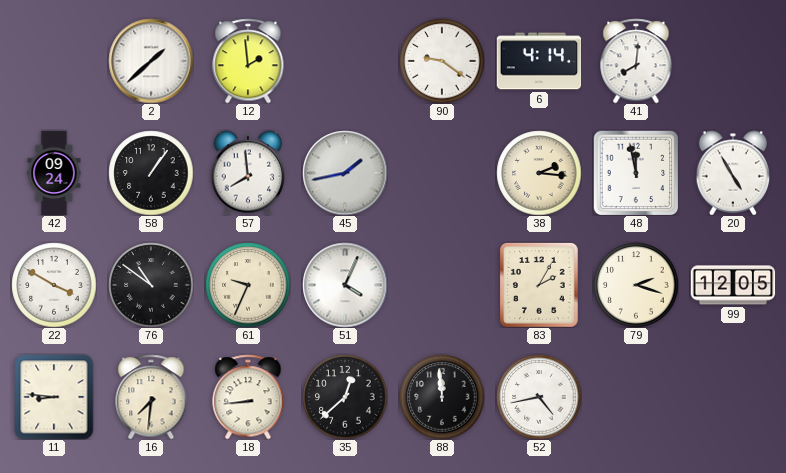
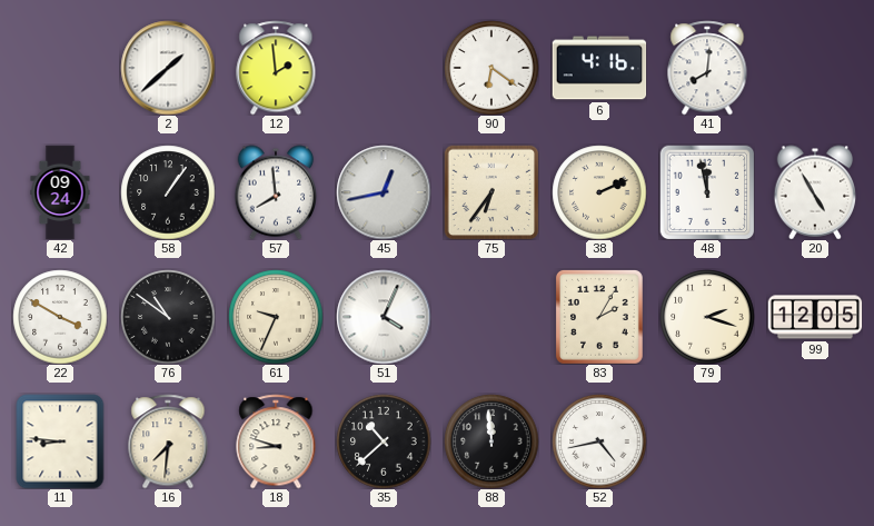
90: 9:21 -> 6:21
6: 4:14 -> 4:16
45: 1:43 -> 12:43
75: none -> 6:36
38: 2:16 -> 2:11
18: 8:44 -> 8:48
35: 12:38 -> 10:38
